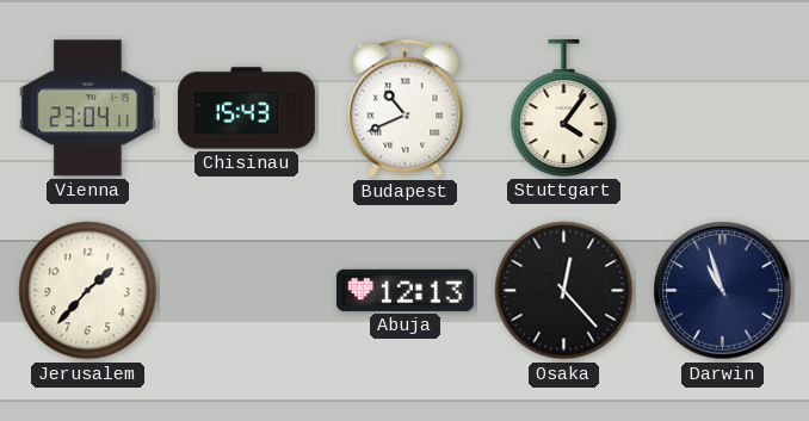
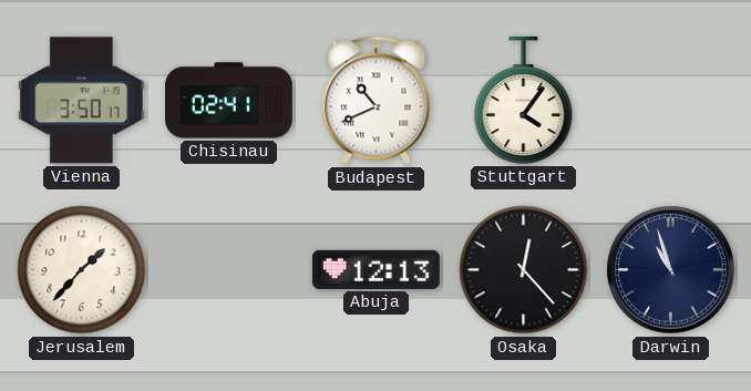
Vienna: 23:04 -> 3:50
Chisinau: 15:43 -> 02:41
